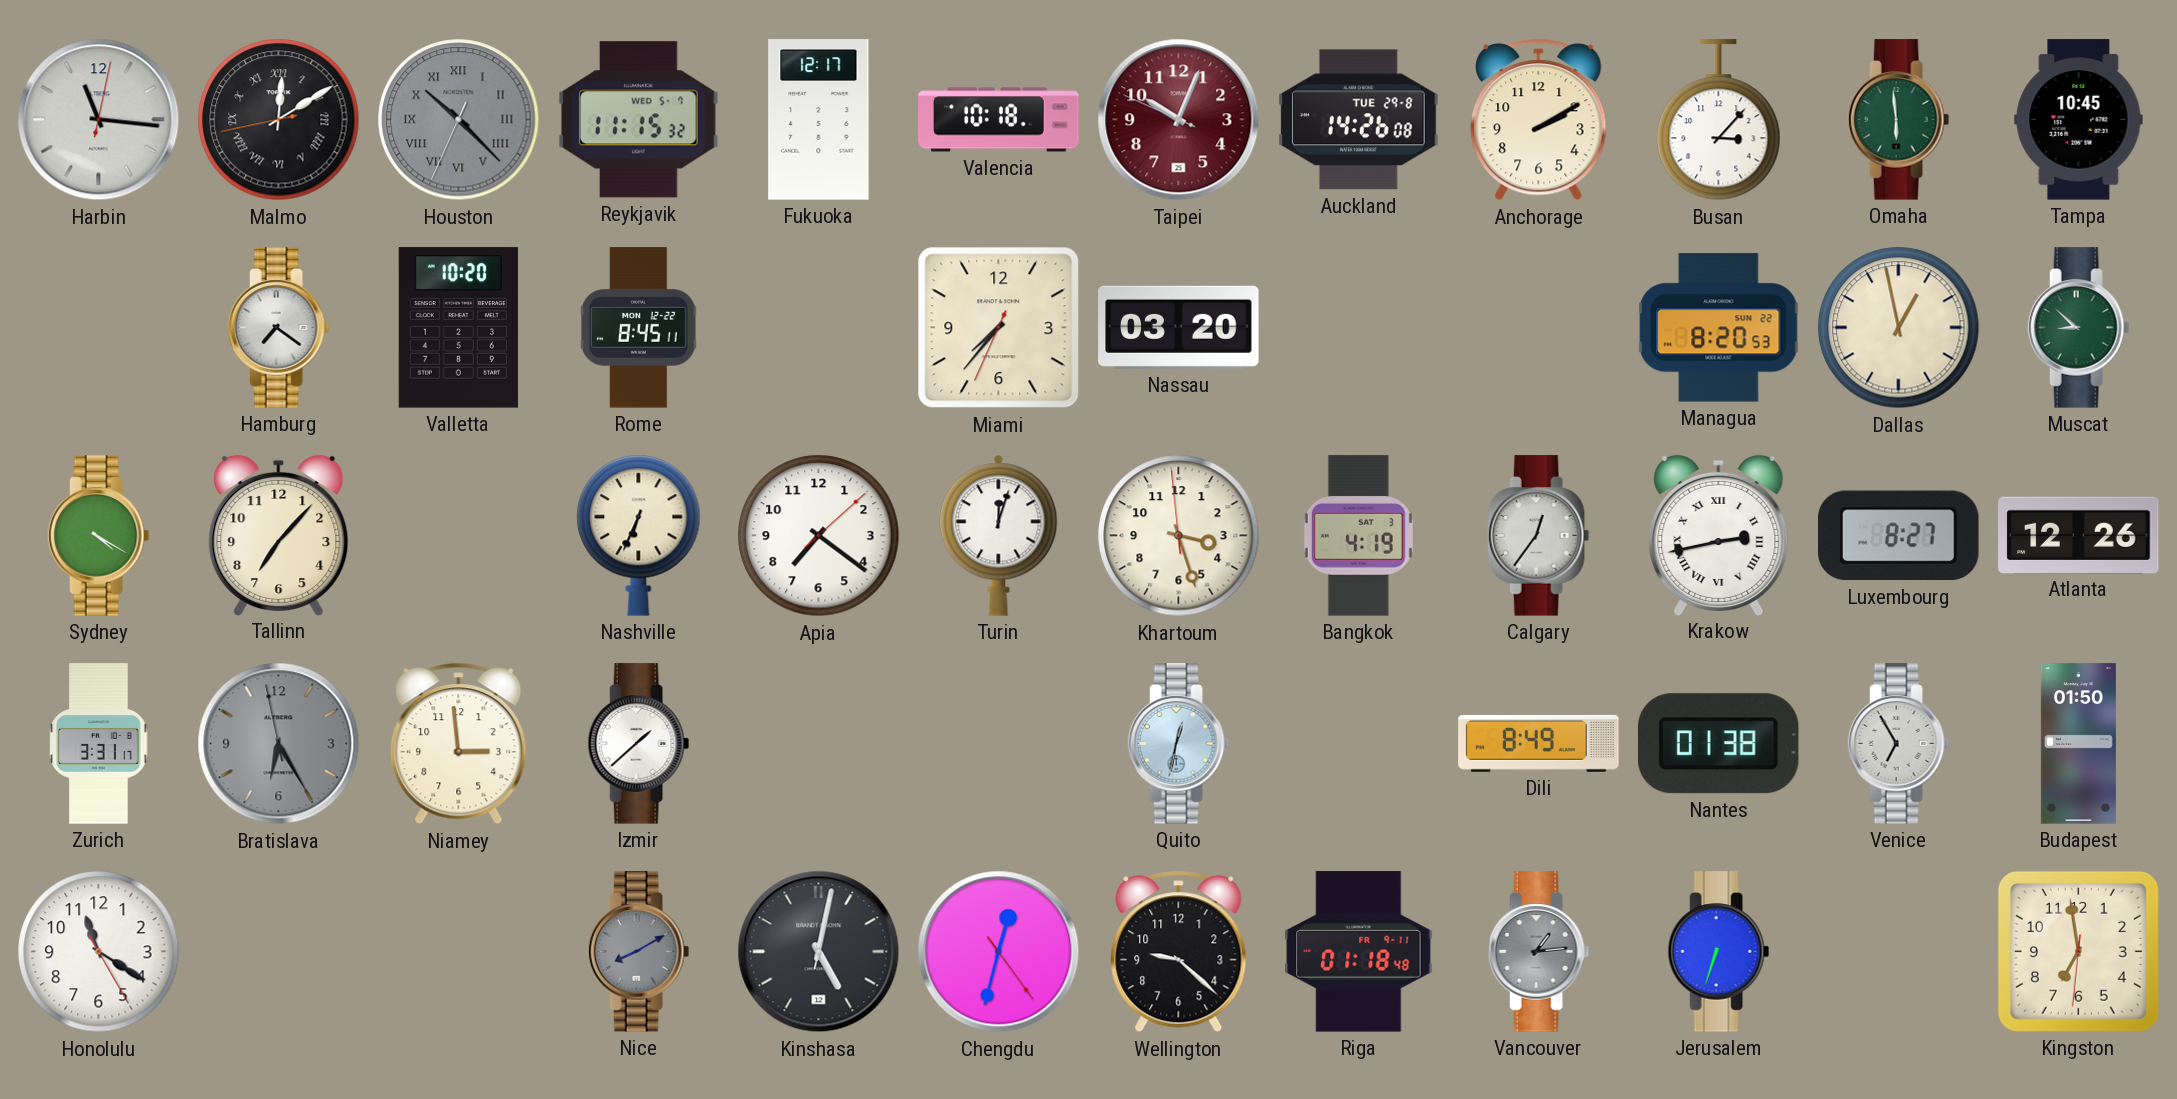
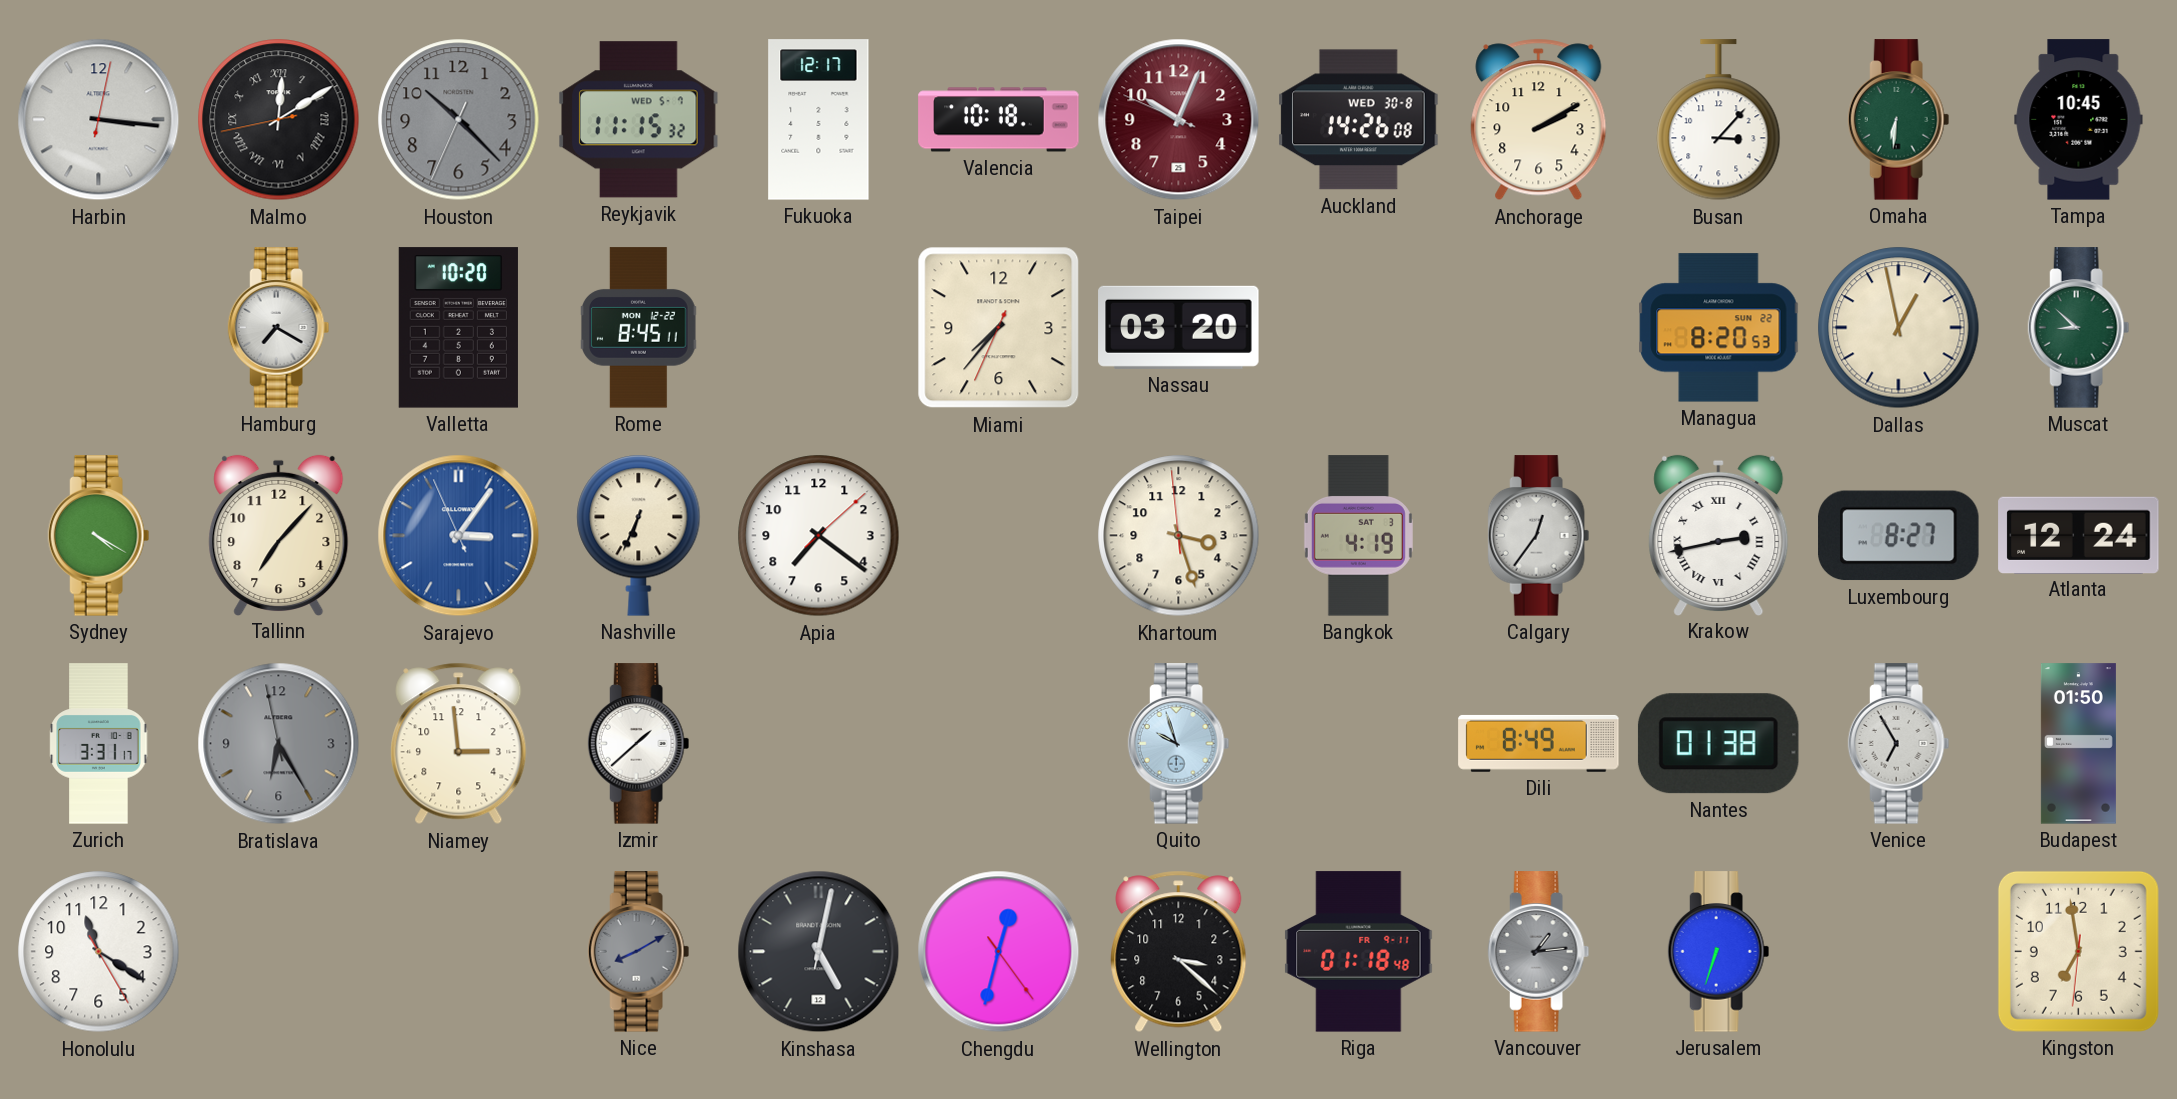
Harbin: 11:16 -> 3:16
Houston numerals: Roman -> Arabic
Auckland date: TUE 29-8 -> WED 30-8
Omaha: 5:59 -> 6:31
Hamburg: 7:21 -> 7:20
Sarajevo: none -> 3:05
Turin: 12:03 -> none
Atlanta: 12:26 -> 12:24
Quito: 12:32 -> 9:57
Wellington: 9:22 -> 3:22
